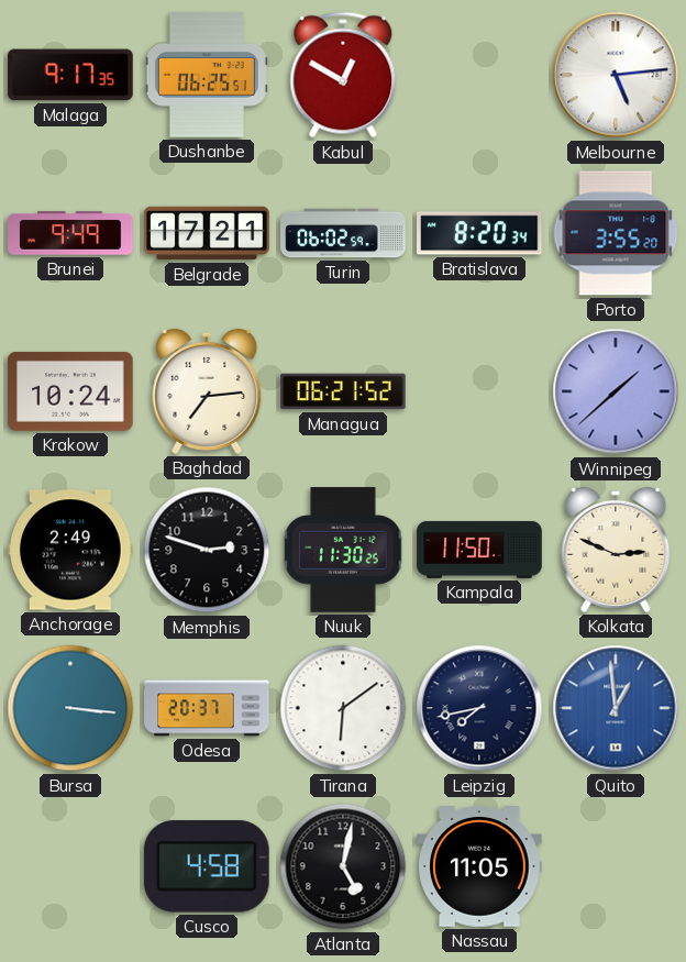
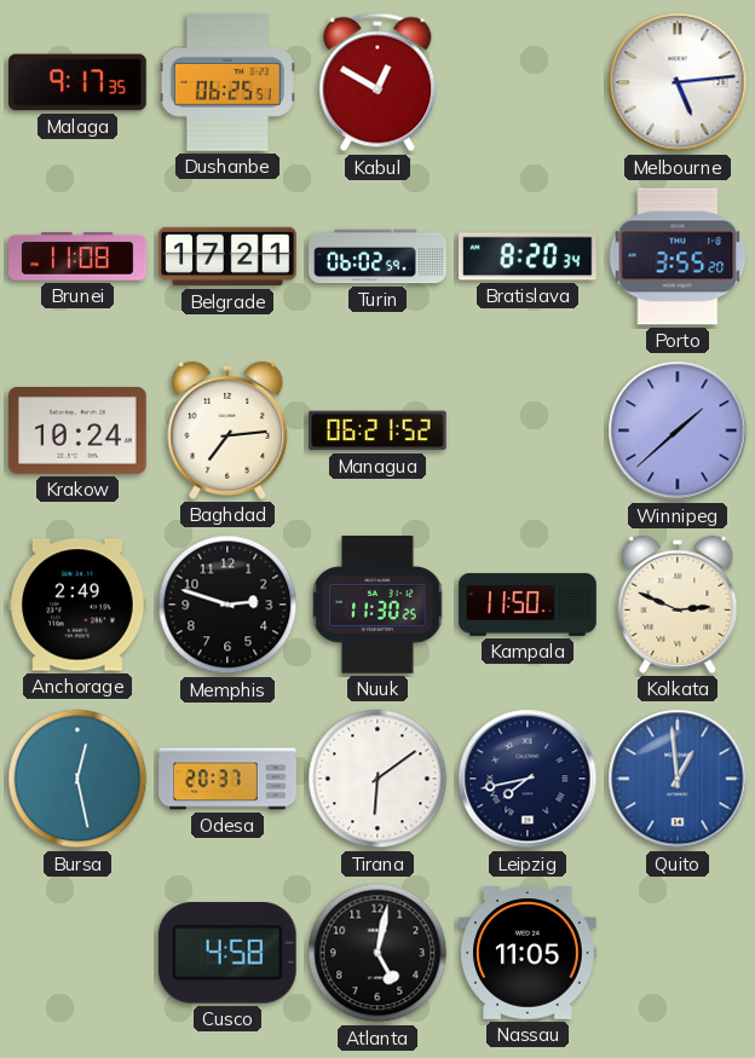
Brunei: 9:49 -> 11:08
Bursa: 3:16 -> 12:28
